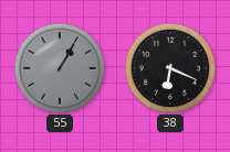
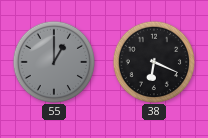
55: 1:05 -> 1:00
